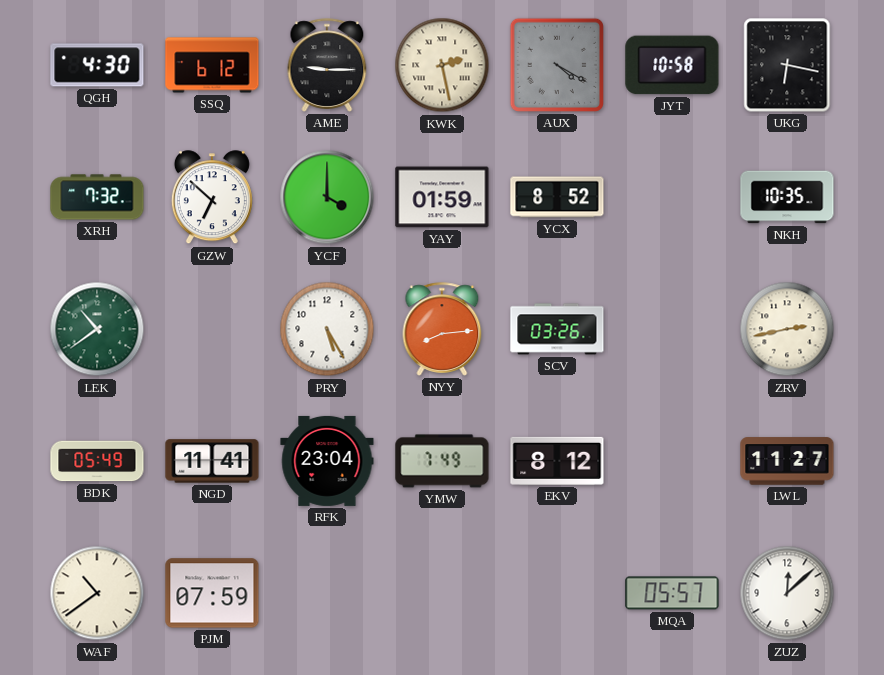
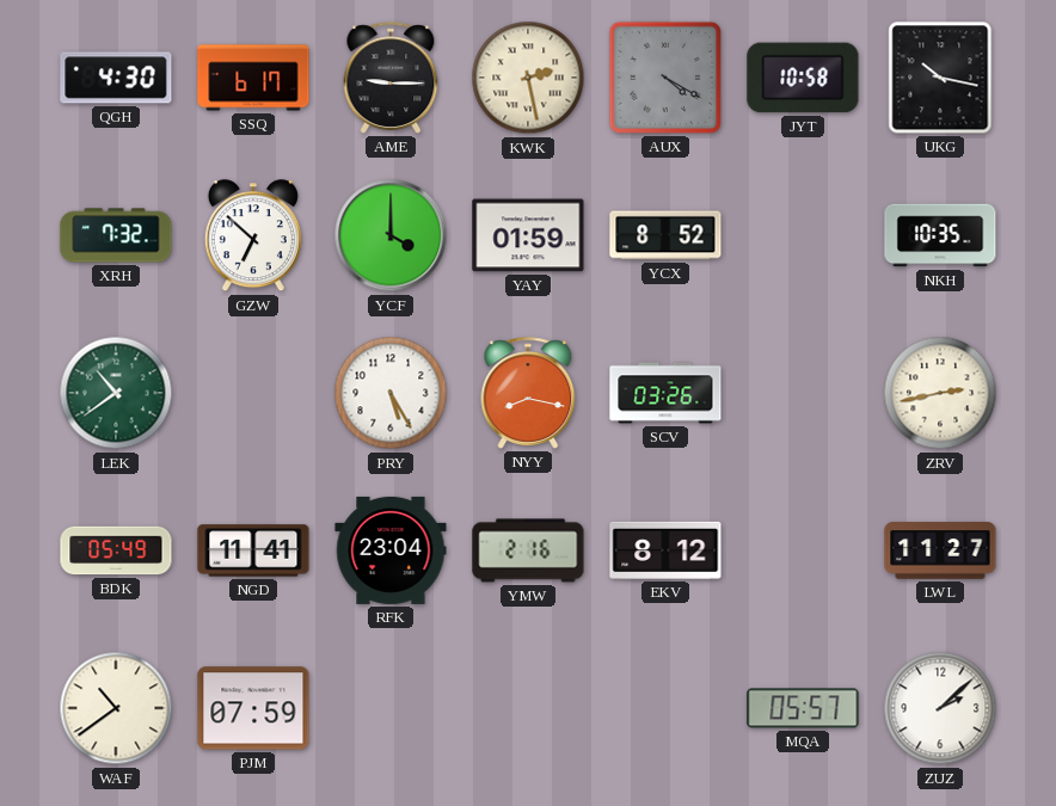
SSQ: 6:12 -> 6:17
UKG: 6:17 -> 10:17
NYY: 8:14 -> 8:17
YMW: 7:49 -> 2:16
ZUZ: 12:08 -> 2:08
